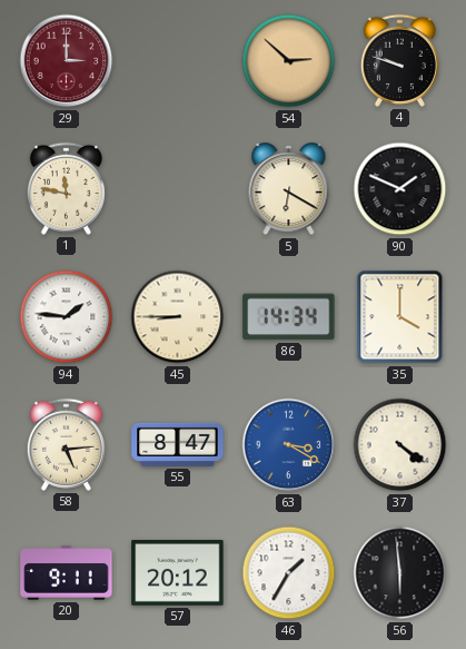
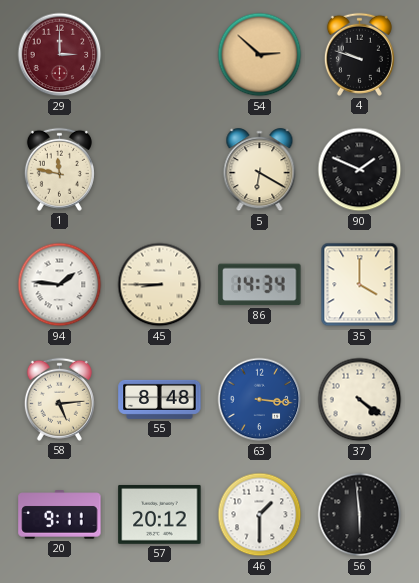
55: 8:47 -> 8:48
63: 3:20 -> 3:16
46: 1:35 -> 1:30
